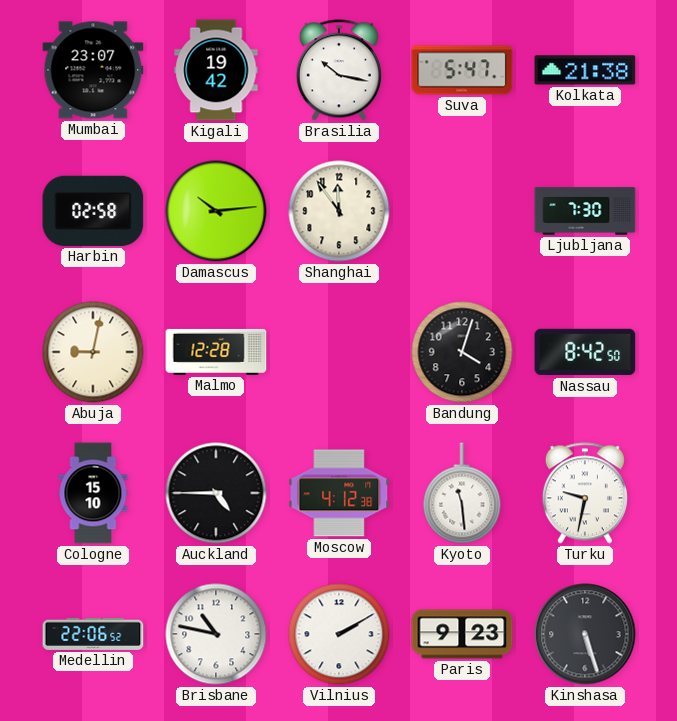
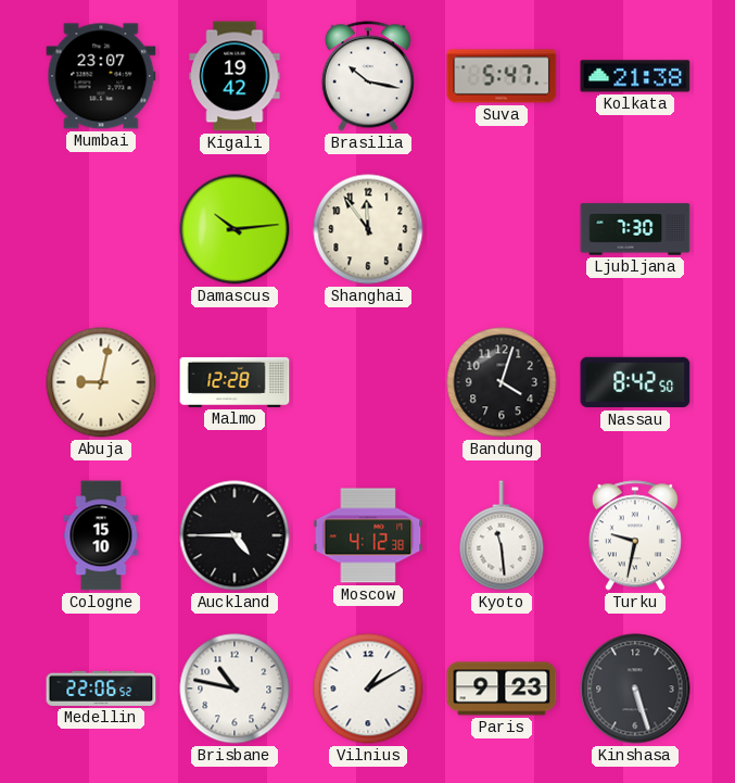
Harbin: 02:58 -> none
Vilnius: 2:10 -> 1:10
